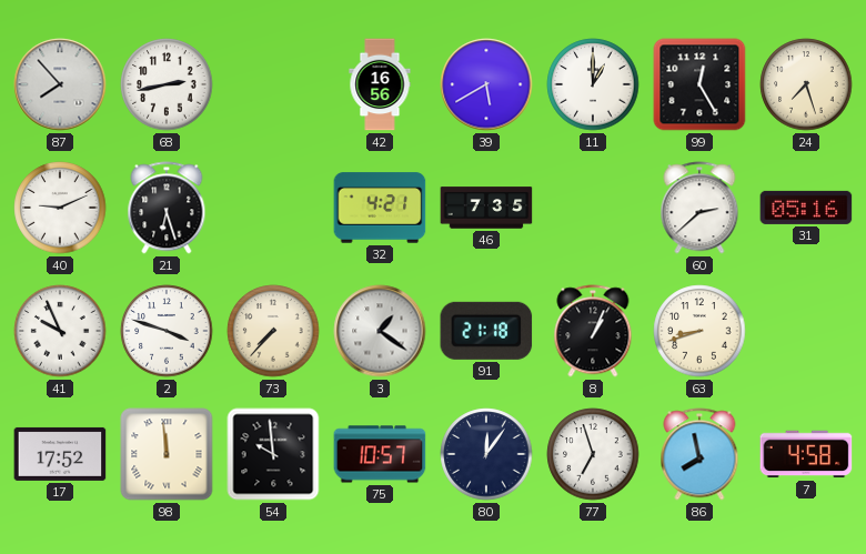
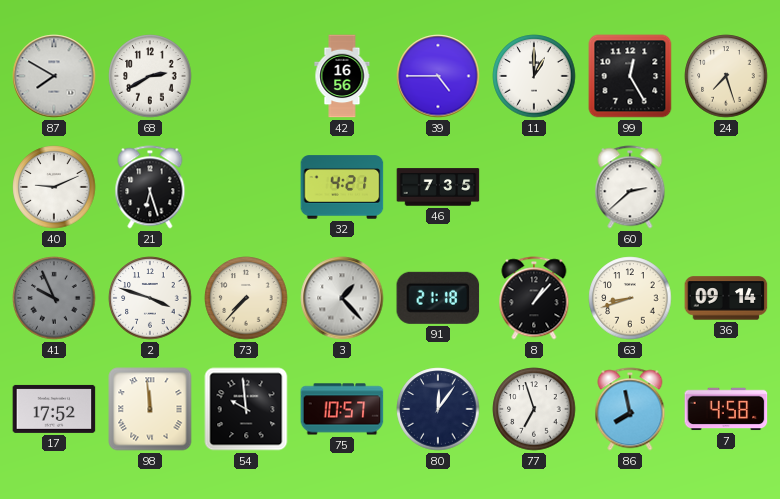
87: 7:53 -> 7:50
68: 2:43 -> 2:40
39: 5:40 -> 4:45
31: 05:16 -> none
41 dial: white -> grey
3: 1:21 -> 1:23
8: 1:04 -> 1:07
36: none -> 09:14
